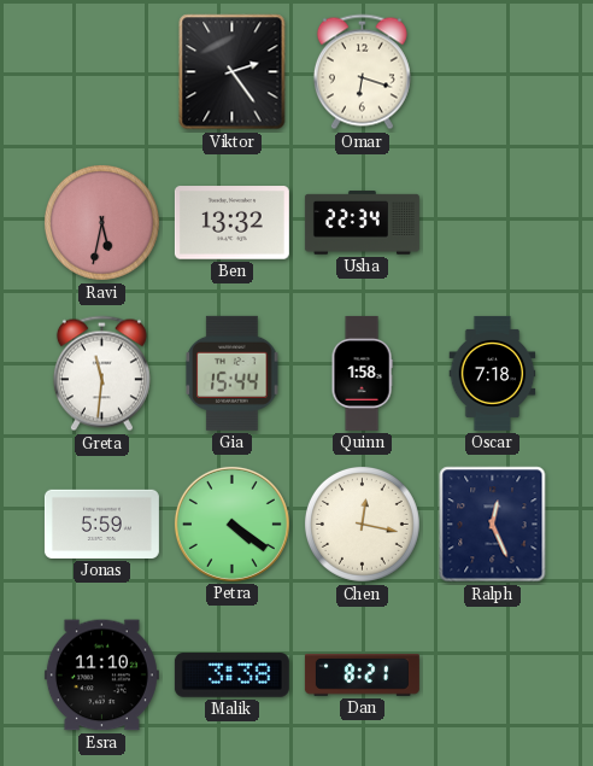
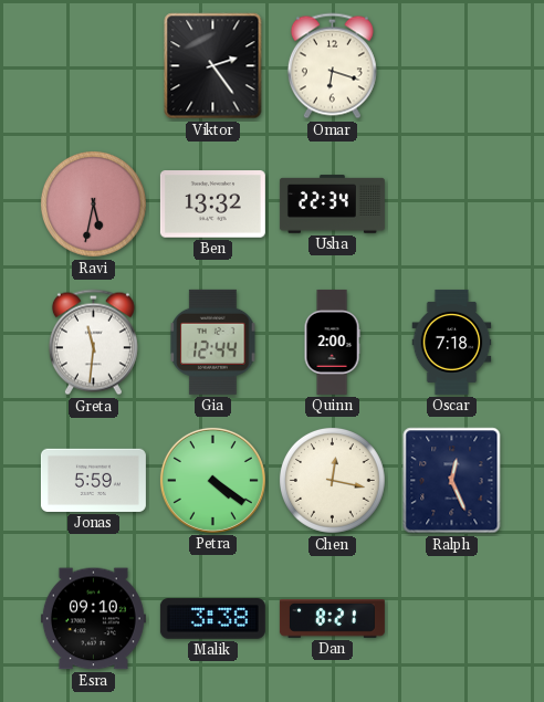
Gia: 15:44 -> 12:44
Quinn: 1:58 -> 2:00
Esra: 11:10 -> 09:10
